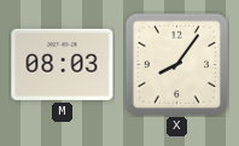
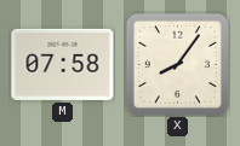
M: 08:03 -> 07:58
